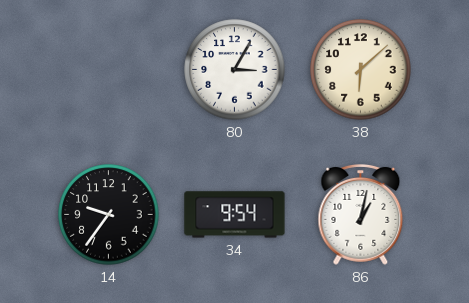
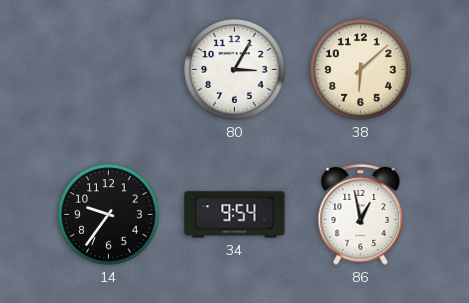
86: 1:02 -> 12:58
